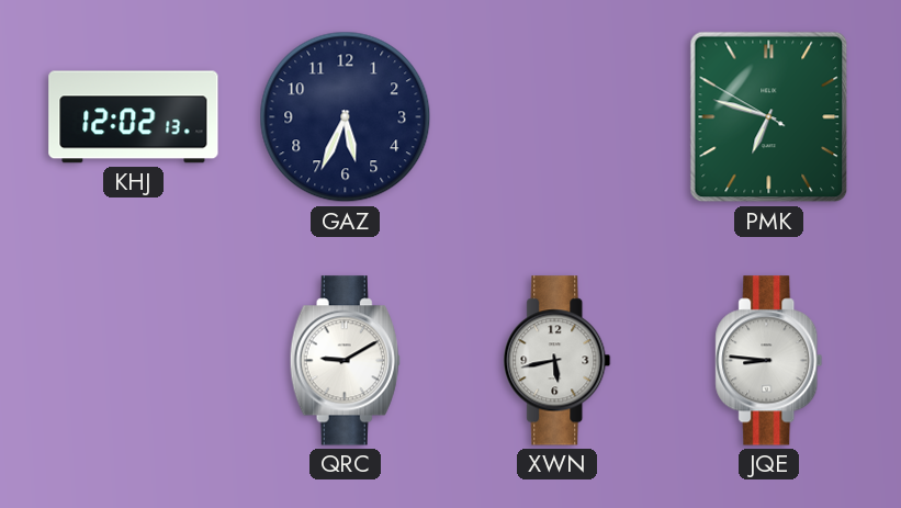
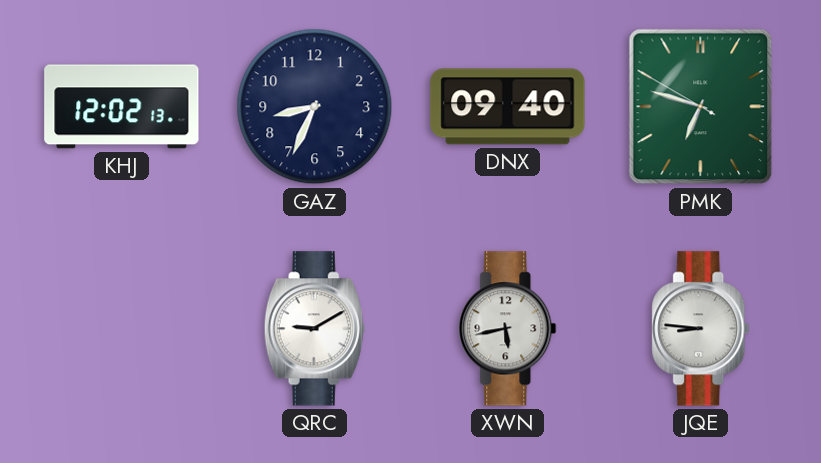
GAZ: 5:34 -> 8:34
DNX: none -> 09:40
